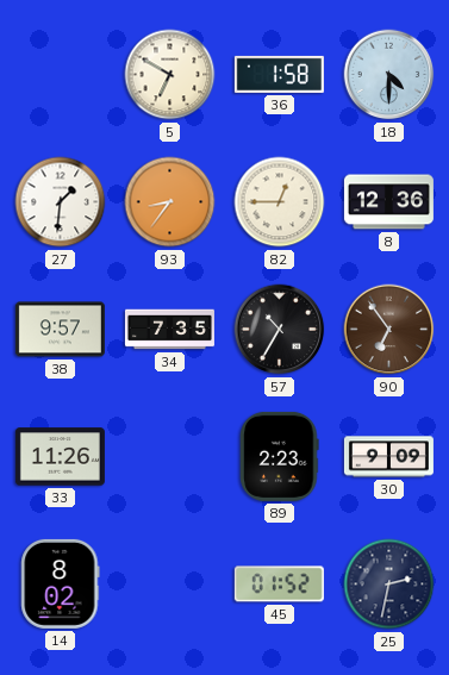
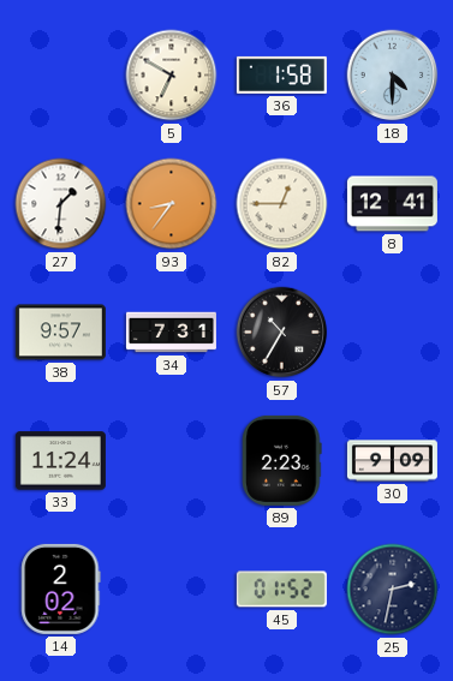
8: 12:36 -> 12:41
34: 7:35 -> 7:31
90: 6:54 -> none
33: 11:26 -> 11:24
14: 8:02 -> 2:02
